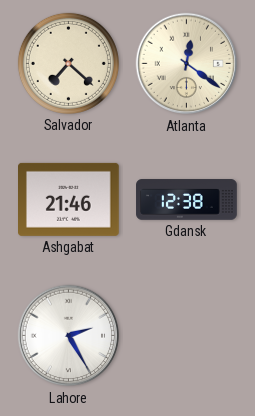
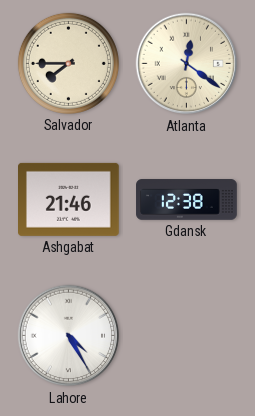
Salvador: 7:22 -> 7:45
Lahore: 2:25 -> 4:25
